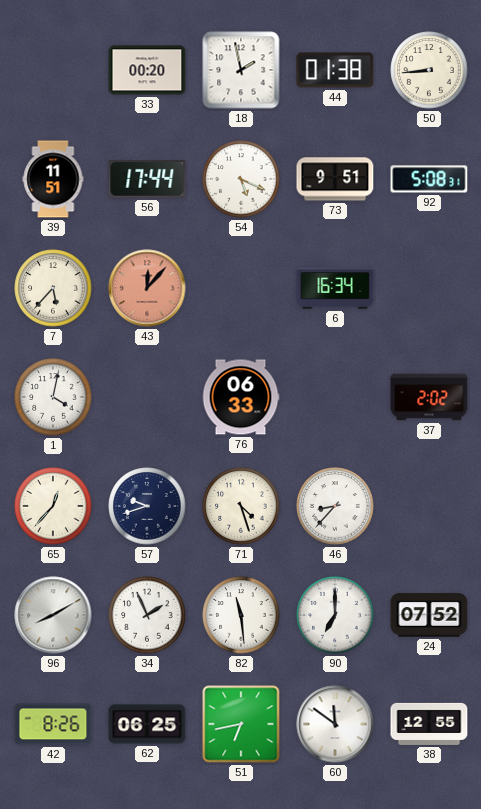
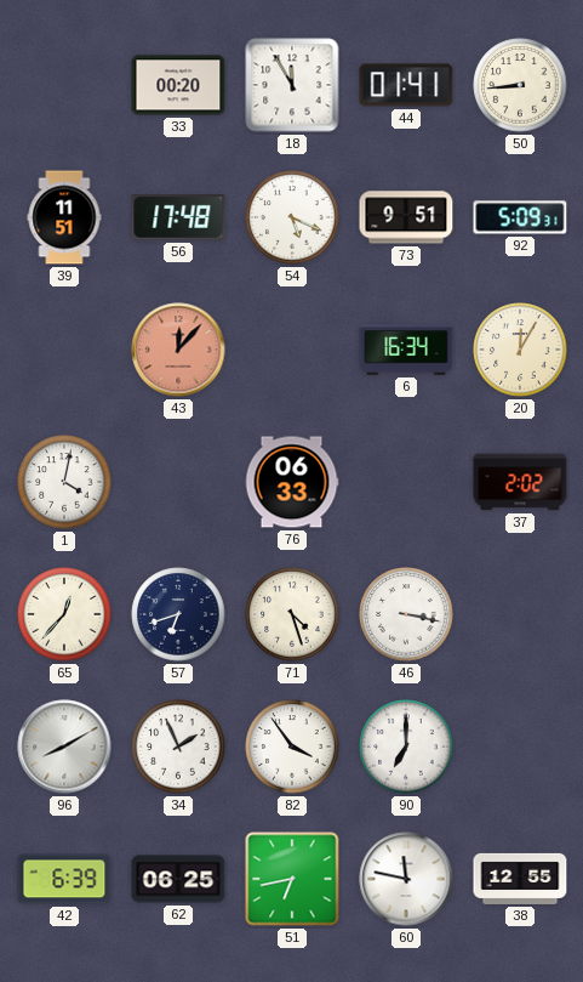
18: 1:58 -> 11:55
44: 01:38 -> 01:41
56: 17:44 -> 17:48
92: 5:08 -> 5:09
7: 5:37 -> none
20: none -> 12:05
57: 9:42 -> 6:42
46: 8:37 -> 3:17
82: 11:29 -> 3:54
24: 07:52 -> none
42: 8:26 -> 6:39
60: 11:51 -> 11:47
